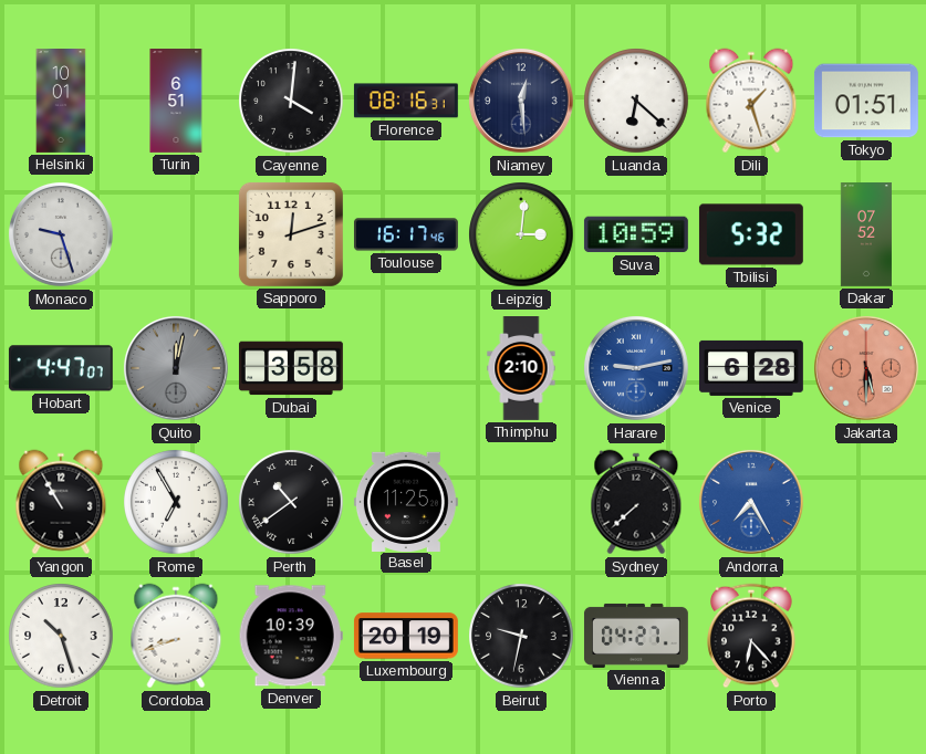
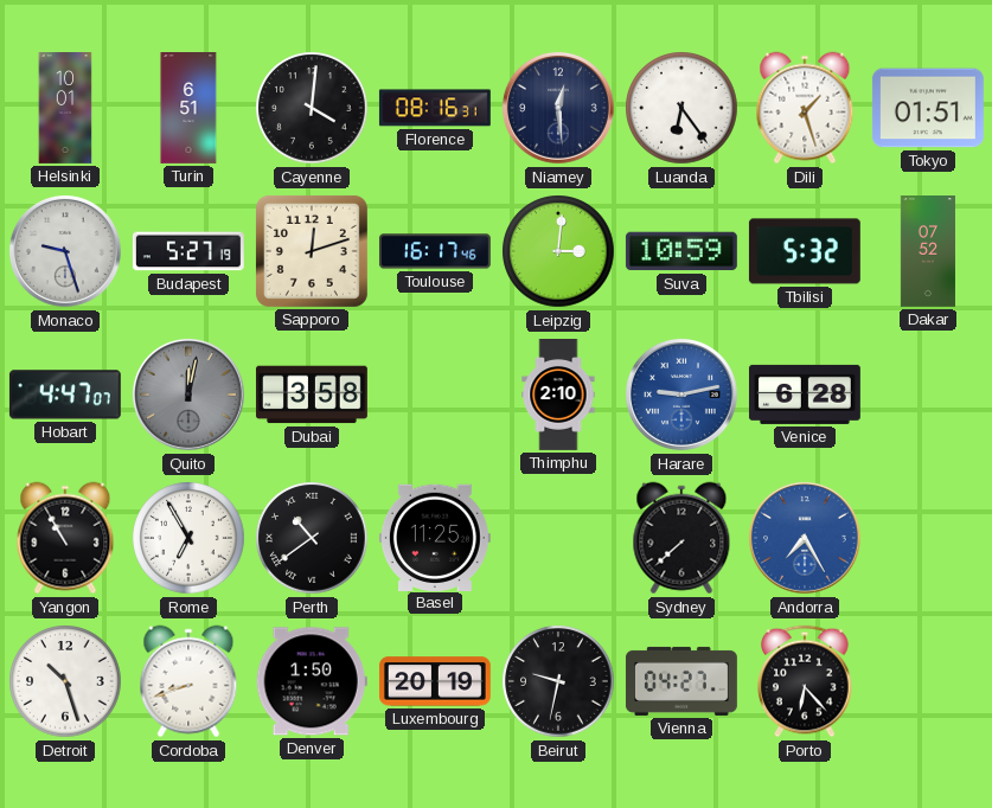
Luanda: 6:22 -> 6:24
Budapest: none -> 5:27
Jakarta: 5:30 -> none
Denver: 10:39 -> 1:50
